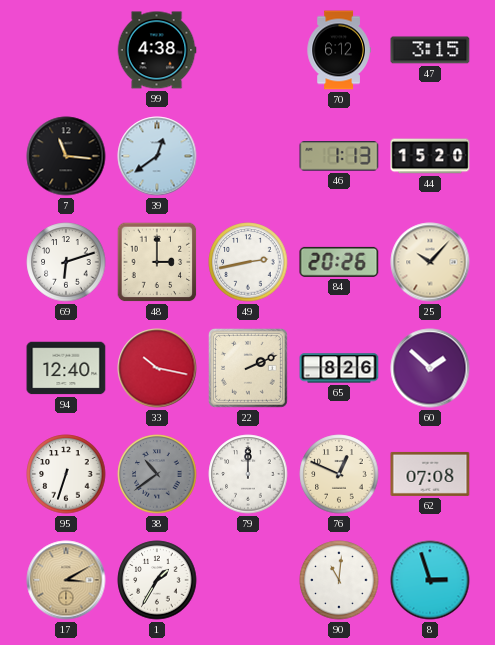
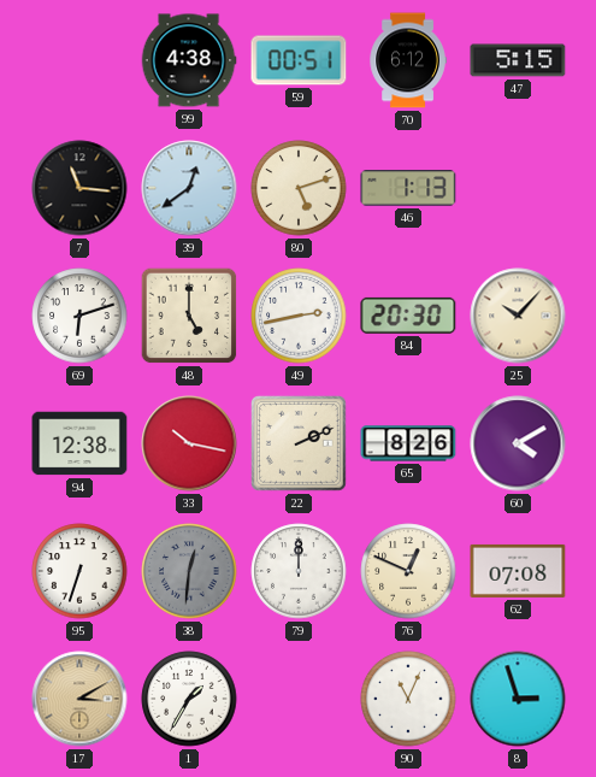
59: none -> 00:51
47: 3:15 -> 5:15
80: none -> 5:12
44: 15:20 -> none
48: 3:00 -> 5:00
84: 20:26 -> 20:30
94: 12:40 -> 12:38
60: 1:52 -> 4:10
38: 10:39 -> 12:31
90: 11:01 -> 11:04
